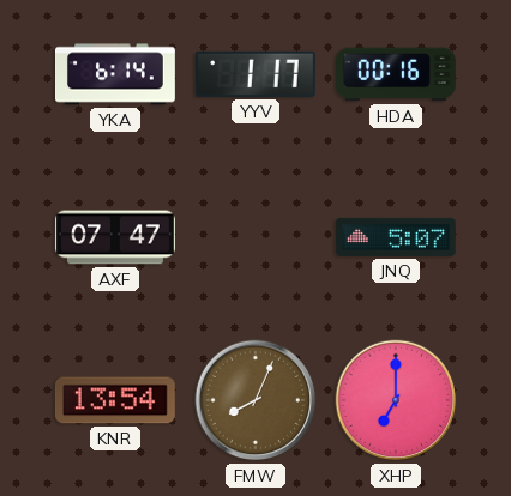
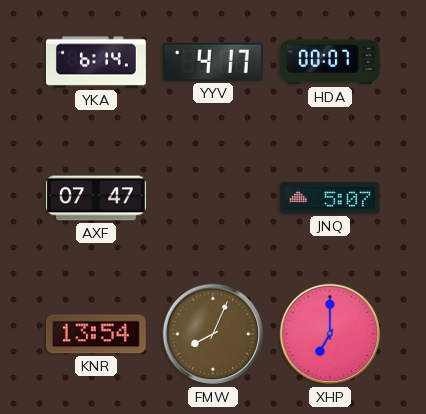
YYV: 1:17 -> 4:17
HDA: 00:16 -> 00:07
